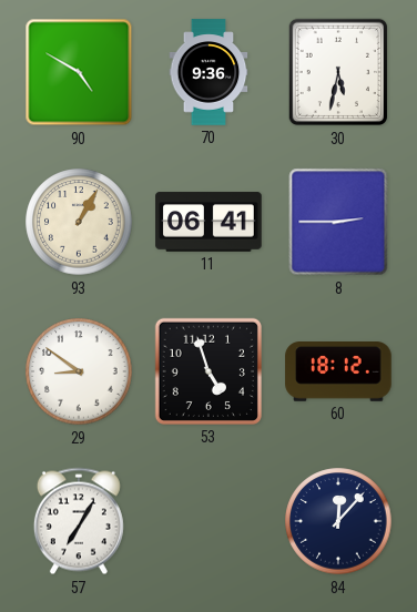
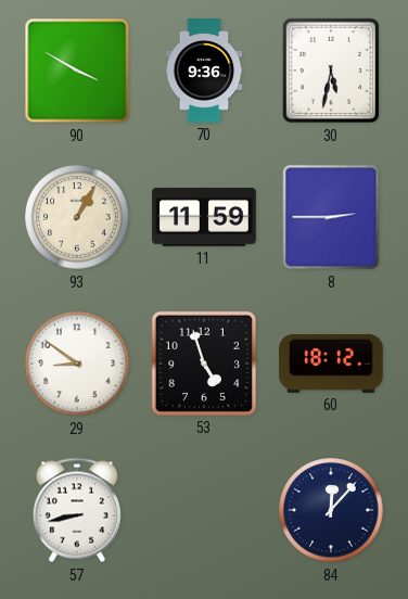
90: 4:50 -> 3:50
11: 06:41 -> 11:59
57: 7:05 -> 8:43
